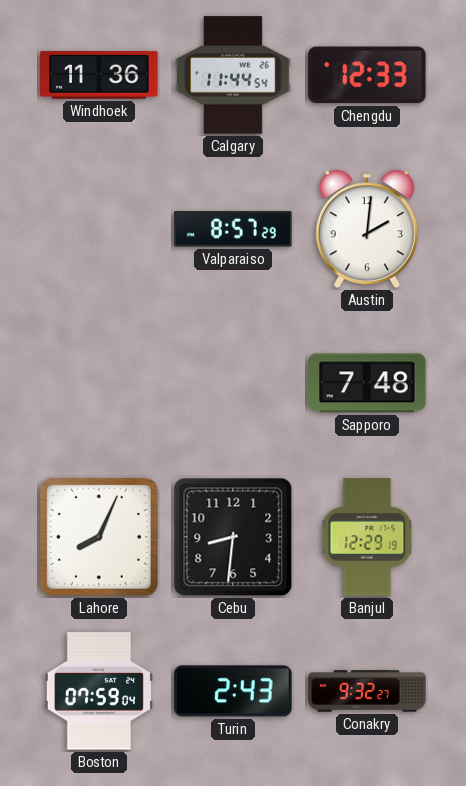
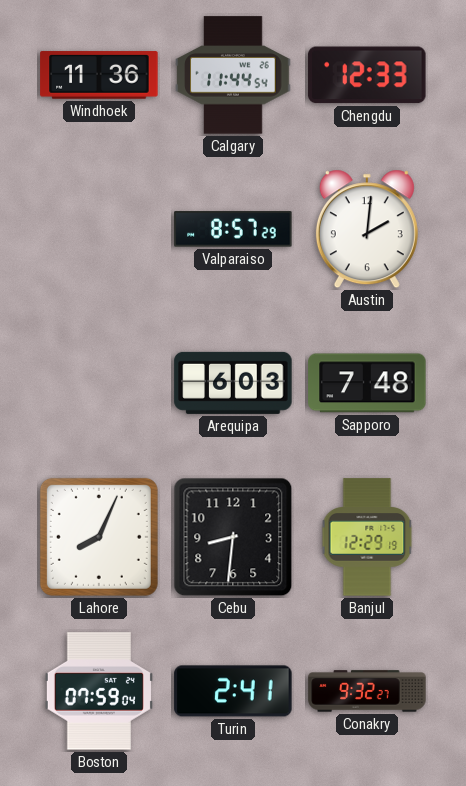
Arequipa: none -> 6:03
Turin: 2:43 -> 2:41
